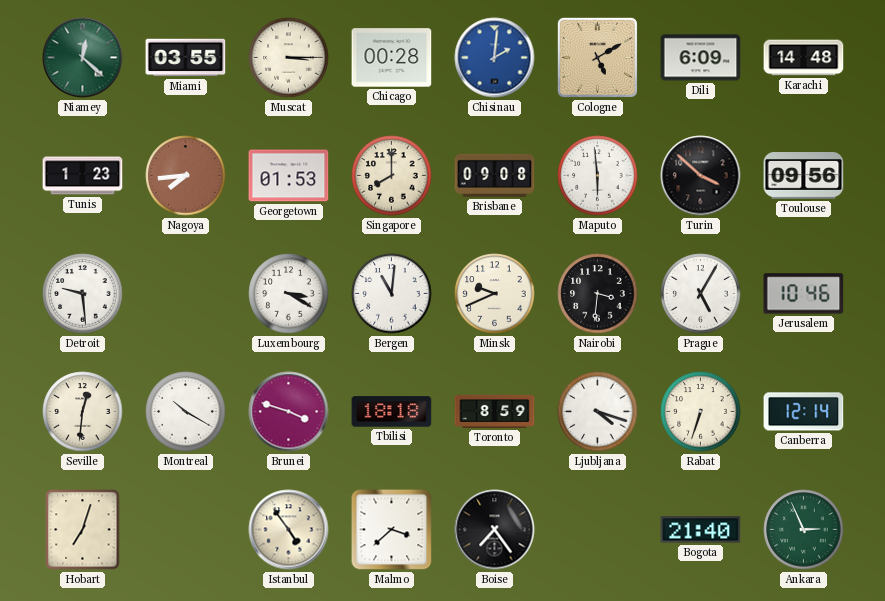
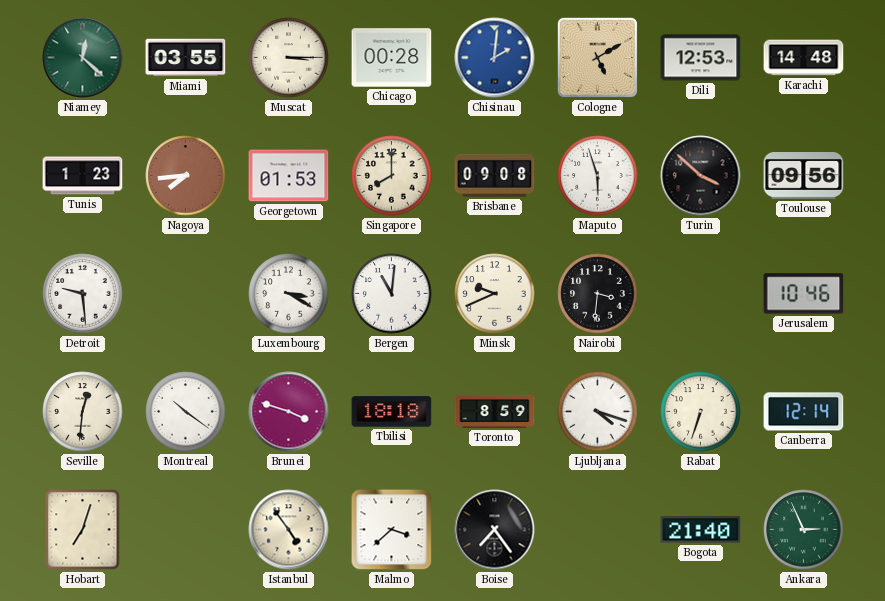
Dili: 6:09 -> 12:53
Maputo: 5:59 -> 5:57
Prague: 5:05 -> none
Montreal: 10:20 -> 10:21
